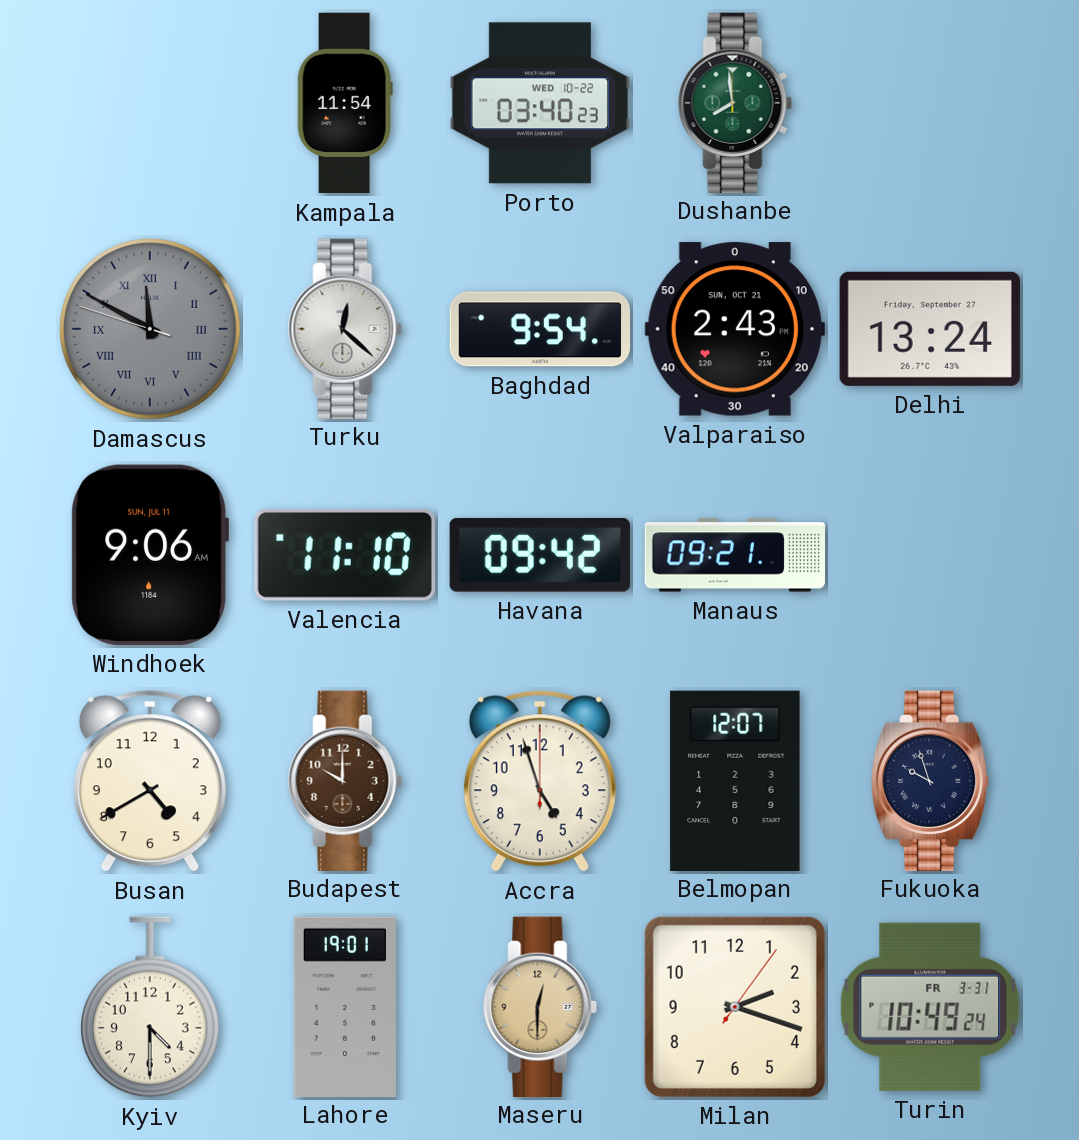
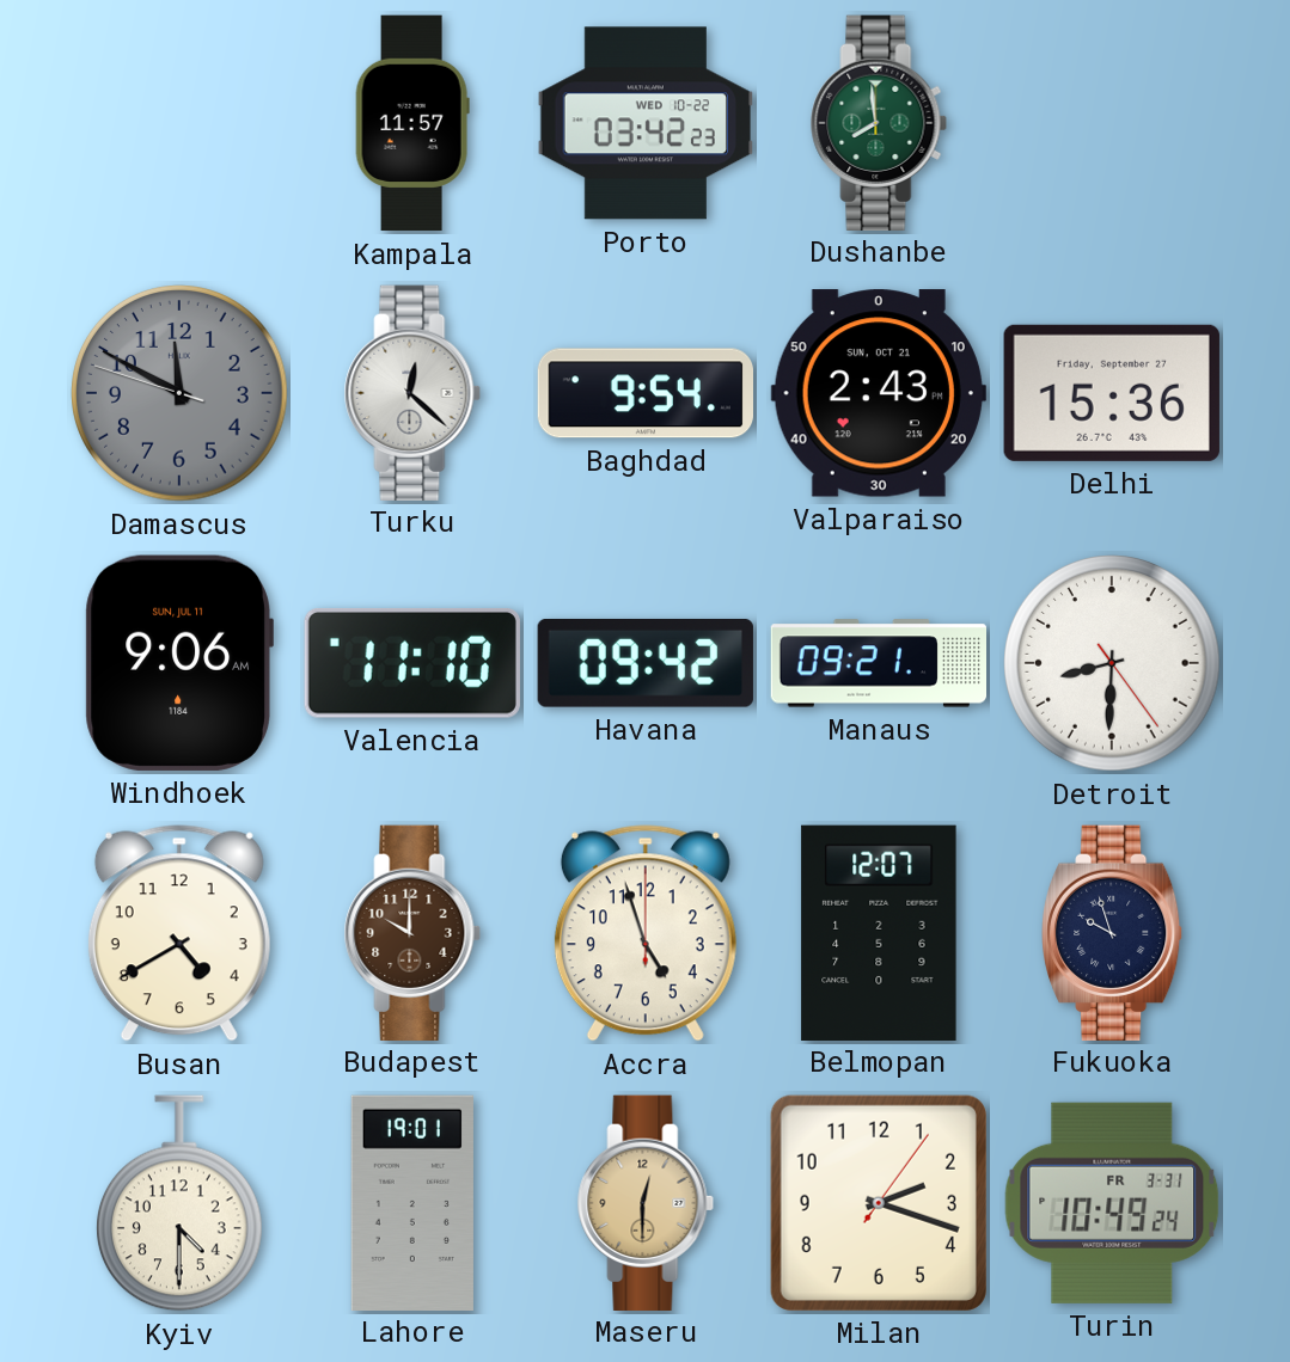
Kampala: 11:54 -> 11:57
Porto: 03:40 -> 03:42
Damascus numerals: Roman -> Arabic
Delhi: 13:24 -> 15:36
Detroit: none -> 8:30
